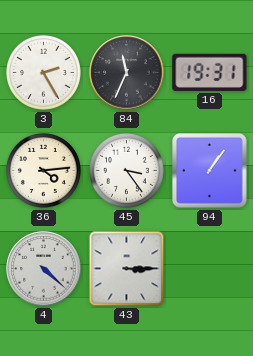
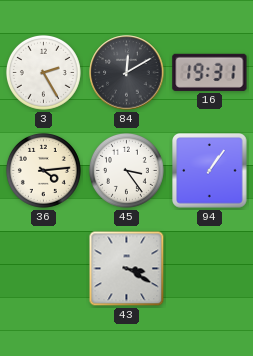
84: 11:34 -> 12:10
4: 4:22 -> none
43: 3:15 -> 3:20
